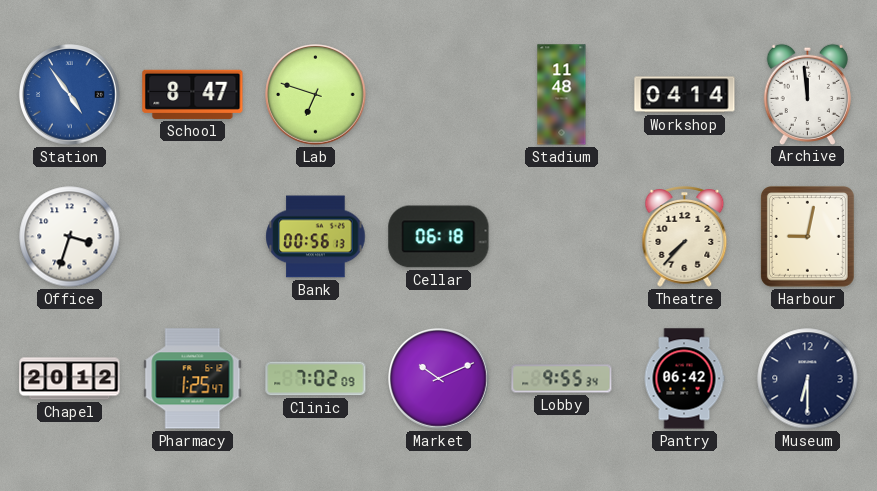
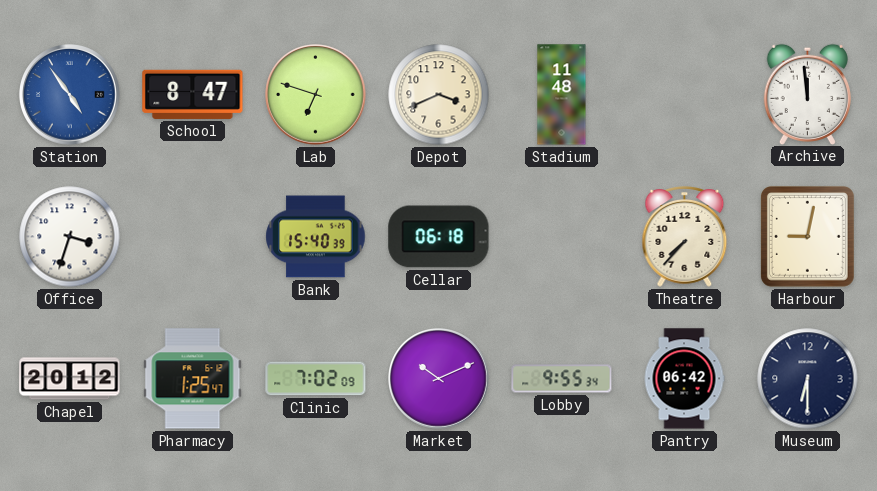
Depot: none -> 3:41
Workshop: 04:14 -> none
Bank: 00:56 -> 15:40
